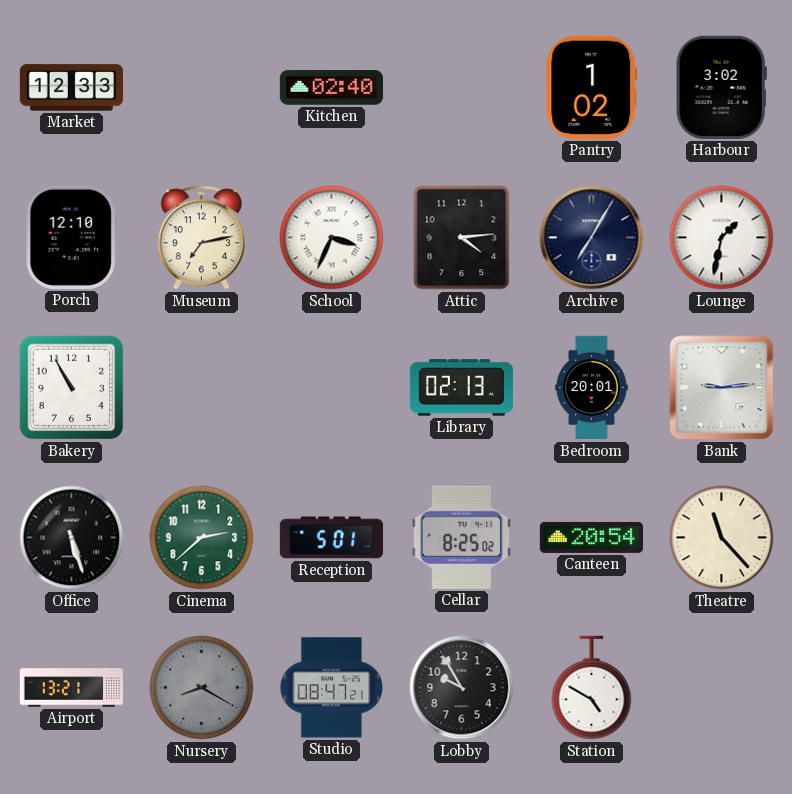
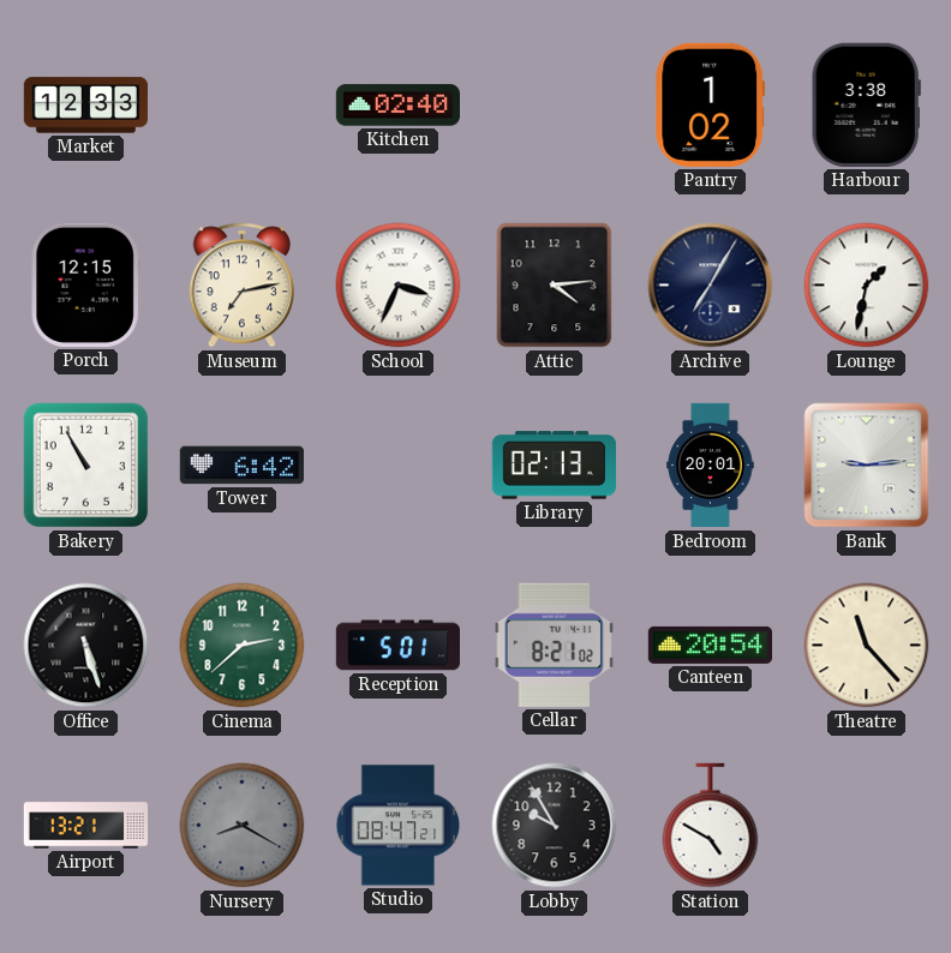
Harbour: 3:02 -> 3:38
Porch: 12:10 -> 12:15
Tower: none -> 6:42
Cellar: 8:25 -> 8:21
